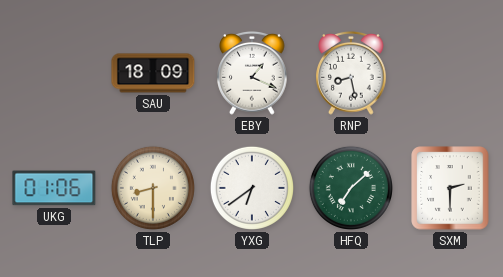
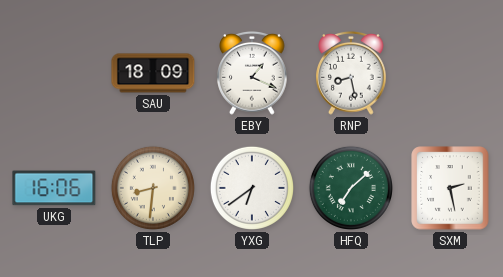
UKG: 01:06 -> 16:06
TLP: 8:30 -> 8:31
SXM: 2:30 -> 2:28
